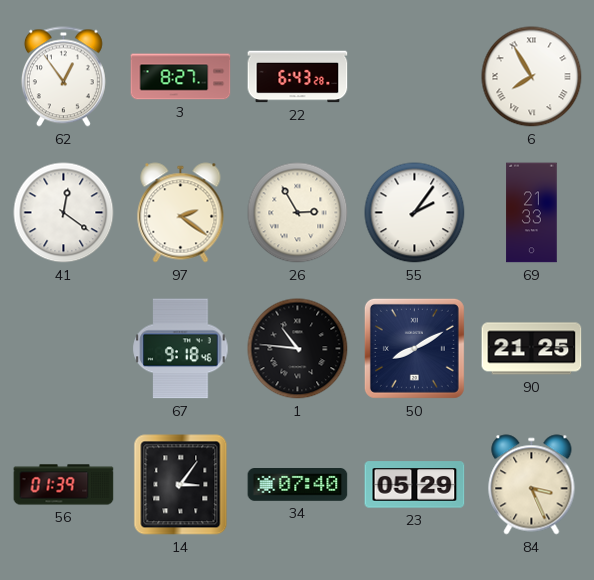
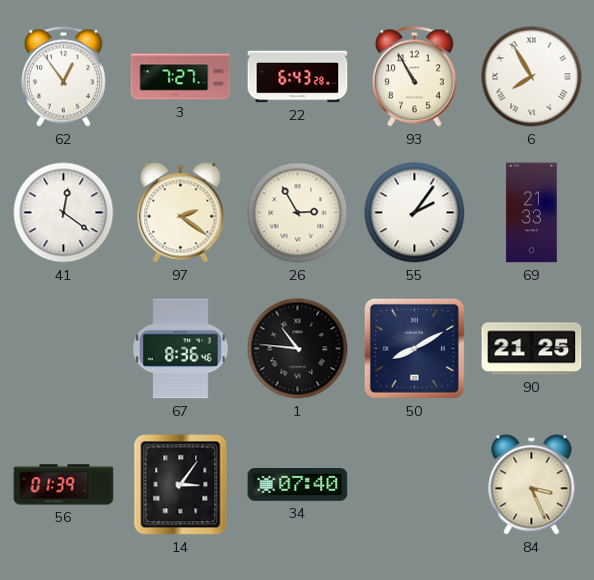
3: 8:27 -> 7:27
93: none -> 10:55
67: 9:18 -> 8:36
23: 05:29 -> none
